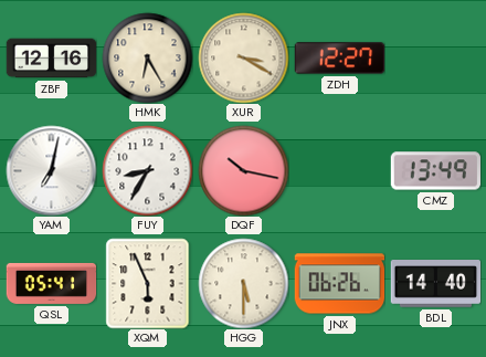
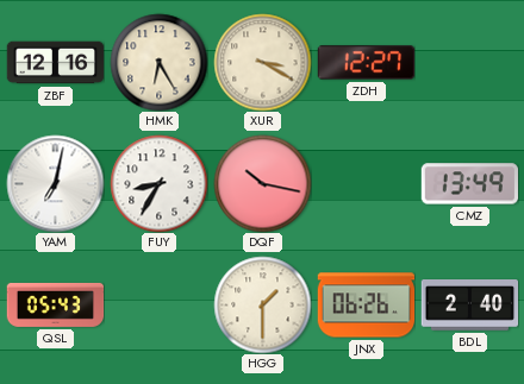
QSL: 05:41 -> 05:43
XQM: 5:56 -> none
HGG: 5:30 -> 1:30
BDL: 14:40 -> 2:40
